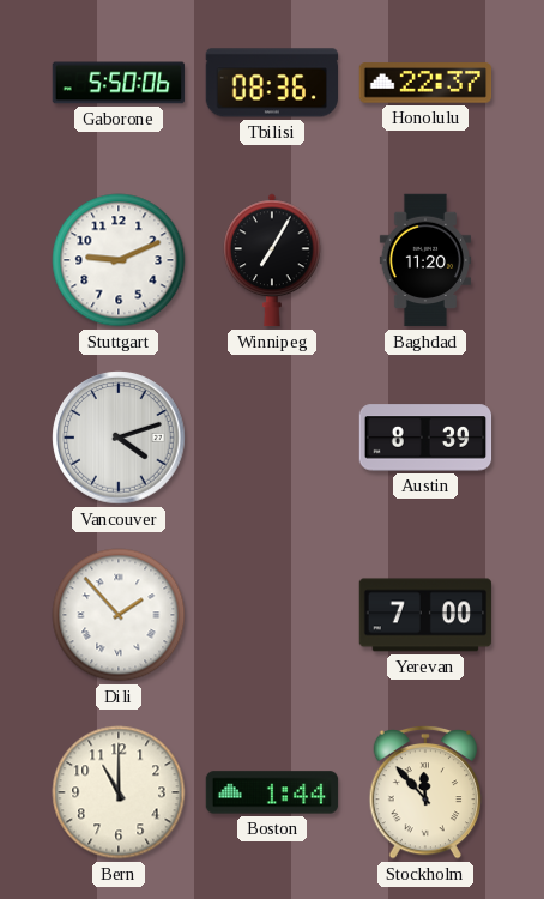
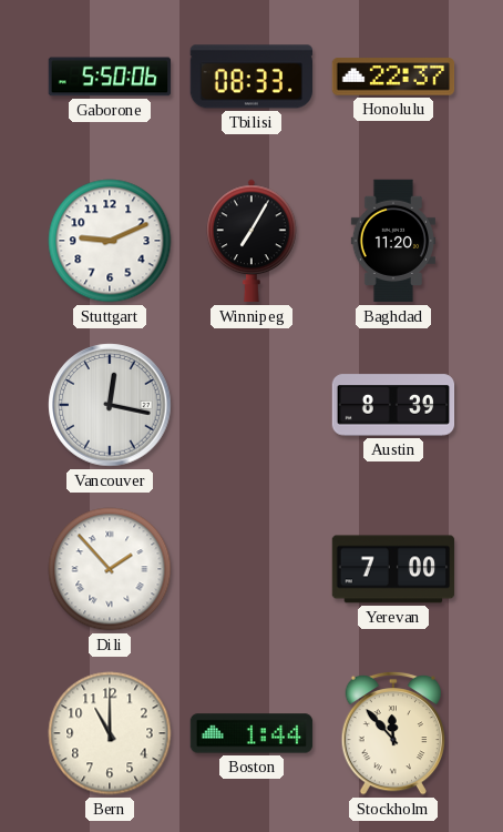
Tbilisi: 08:36 -> 08:33
Vancouver: 4:12 -> 12:17
